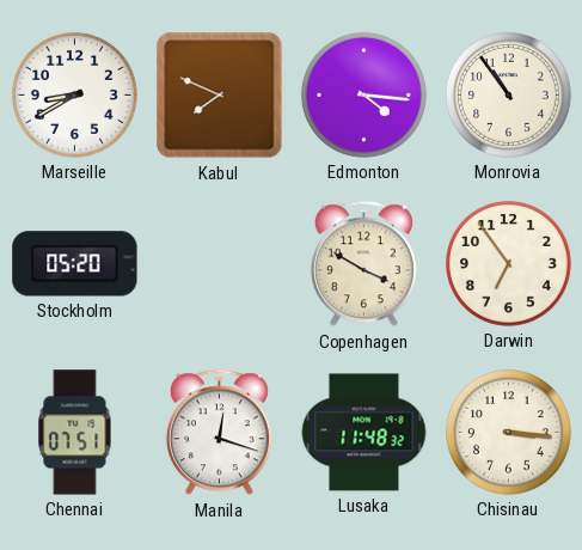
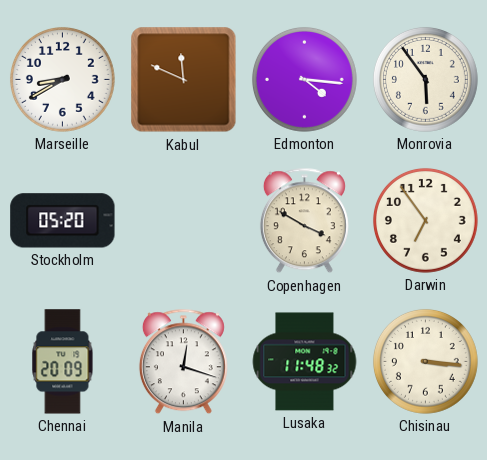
Kabul: 7:49 -> 11:49
Monrovia: 10:54 -> 5:54
Chennai: 07:51 -> 20:09
